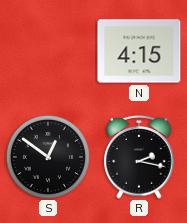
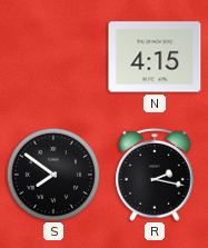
S: 12:51 -> 7:51
